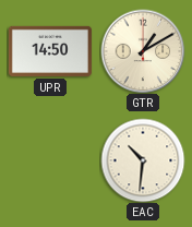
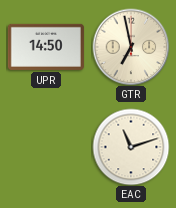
GTR: 1:10 -> 6:58
EAC: 10:31 -> 11:12
